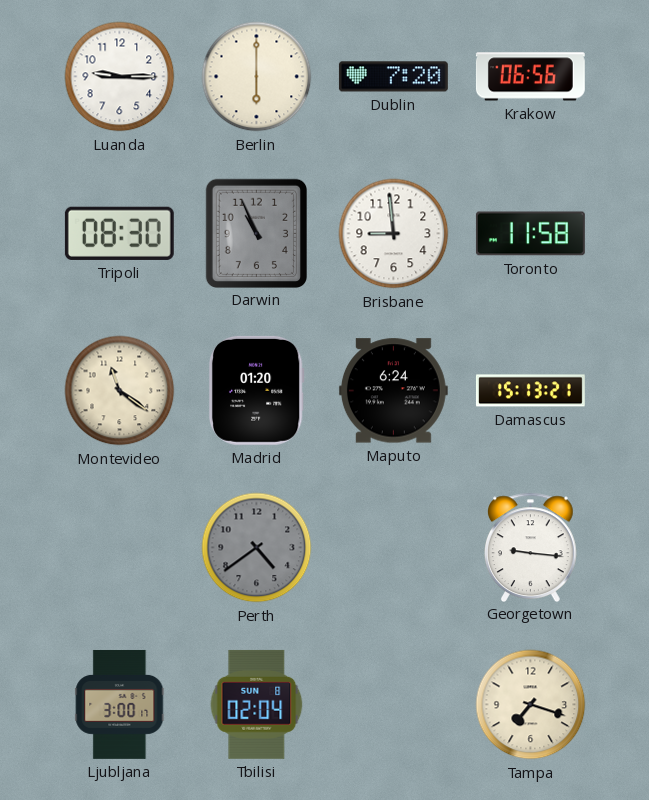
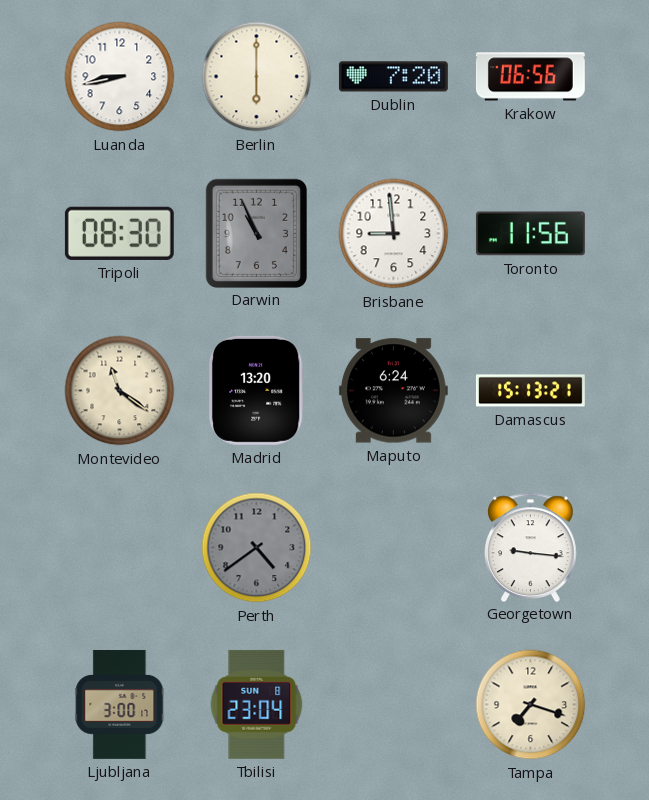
Luanda: 9:15 -> 8:43
Toronto: 11:58 -> 11:56
Madrid: 01:20 -> 13:20
Tbilisi: 02:04 -> 23:04
